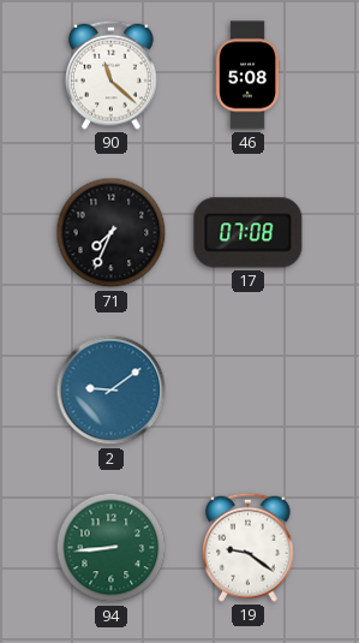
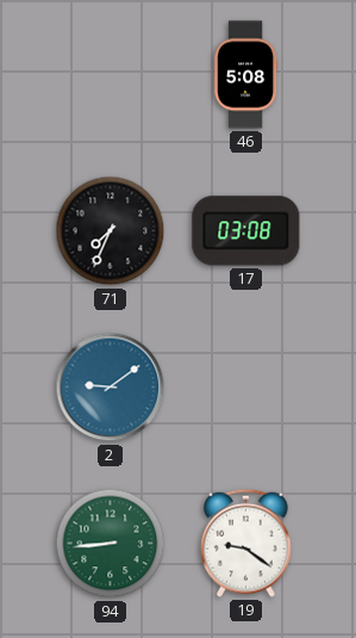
90: 11:22 -> none
17: 07:08 -> 03:08
